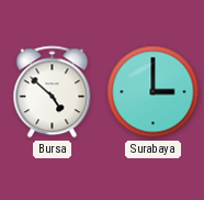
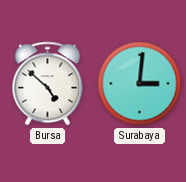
Surabaya: 3:00 -> 3:01
